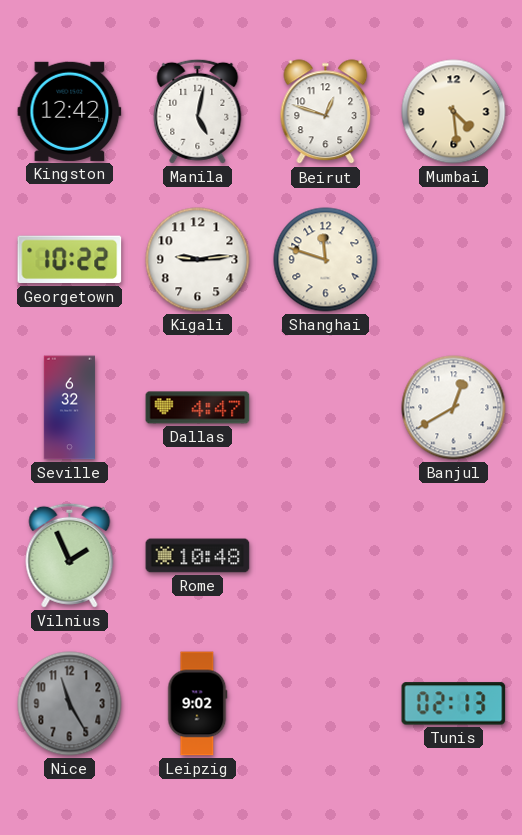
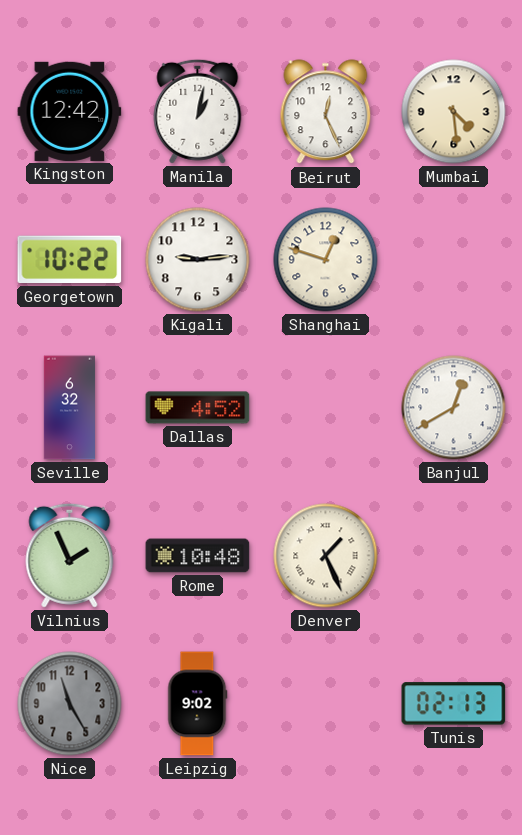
Manila: 5:02 -> 1:02
Beirut: 12:48 -> 12:26
Shanghai: 11:48 -> 12:48
Dallas: 4:47 -> 4:52
Denver: none -> 1:26
